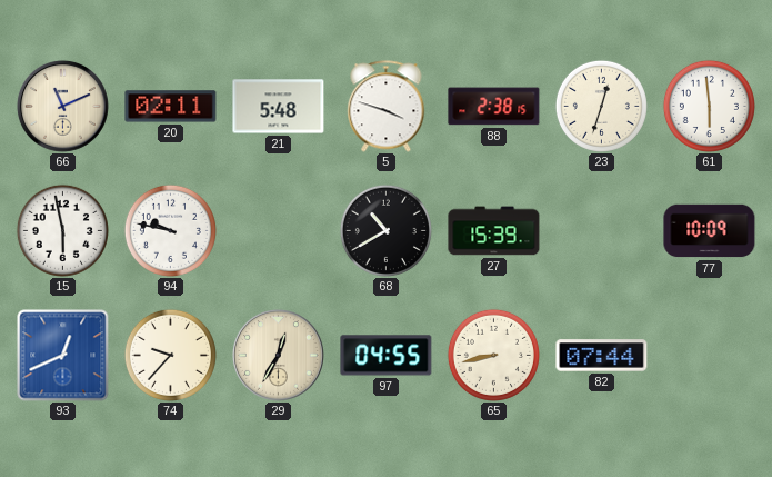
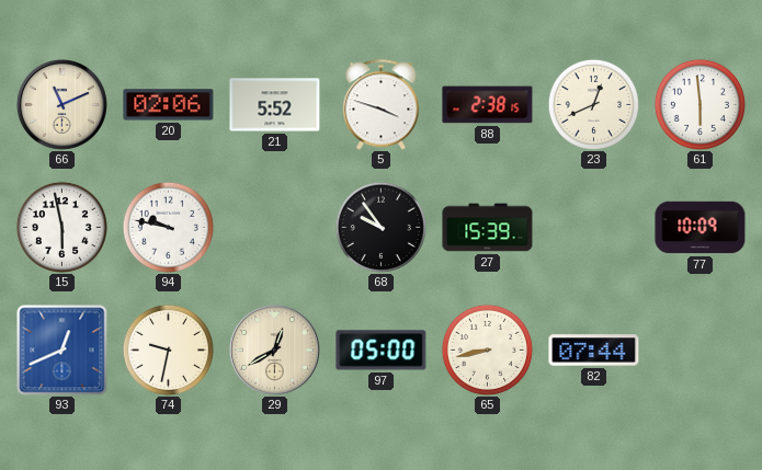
20: 02:11 -> 02:06
21: 5:48 -> 5:52
23: 12:33 -> 12:41
68: 10:40 -> 9:54
74: 9:37 -> 9:32
29: 12:35 -> 12:40
97: 04:55 -> 05:00
